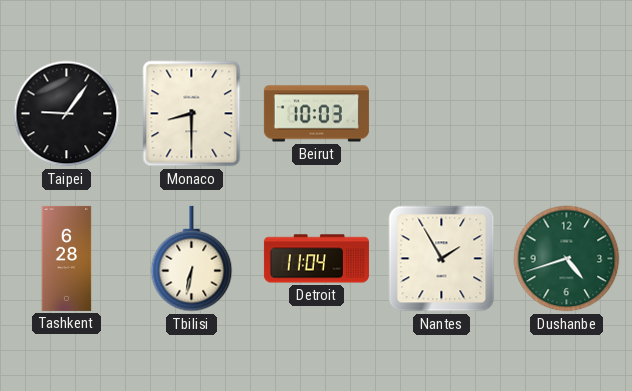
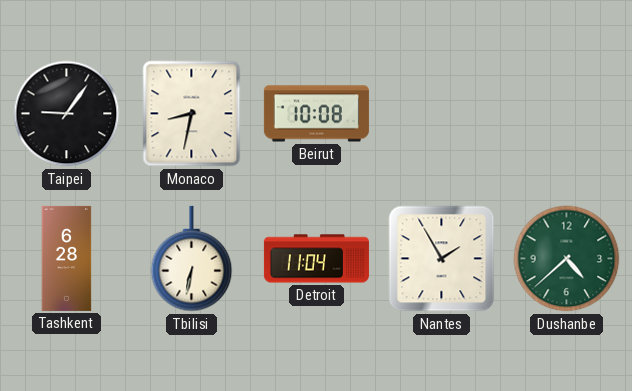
Monaco: 8:30 -> 8:32
Beirut: 10:03 -> 10:08
Dushanbe: 4:42 -> 4:38
